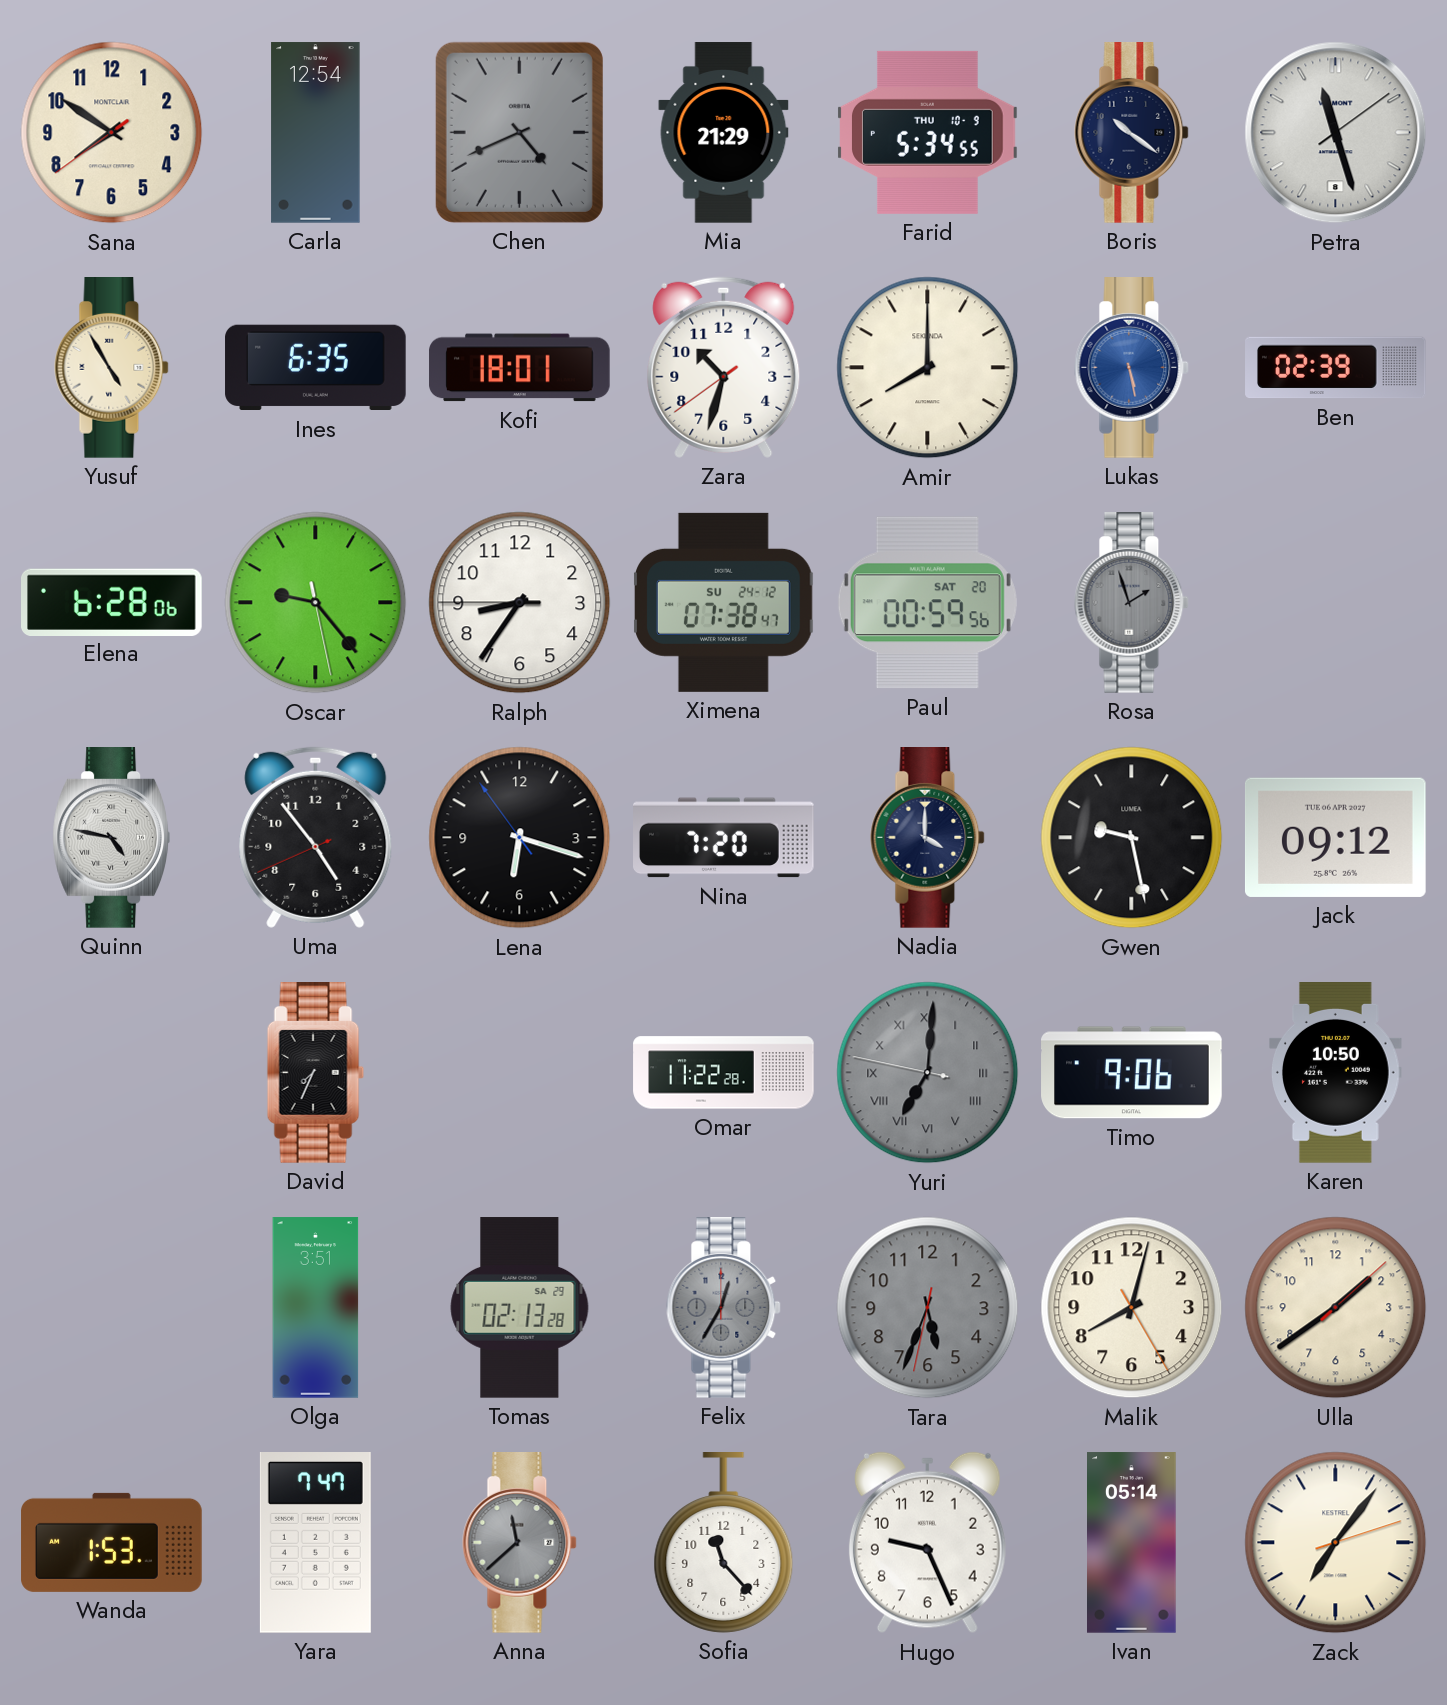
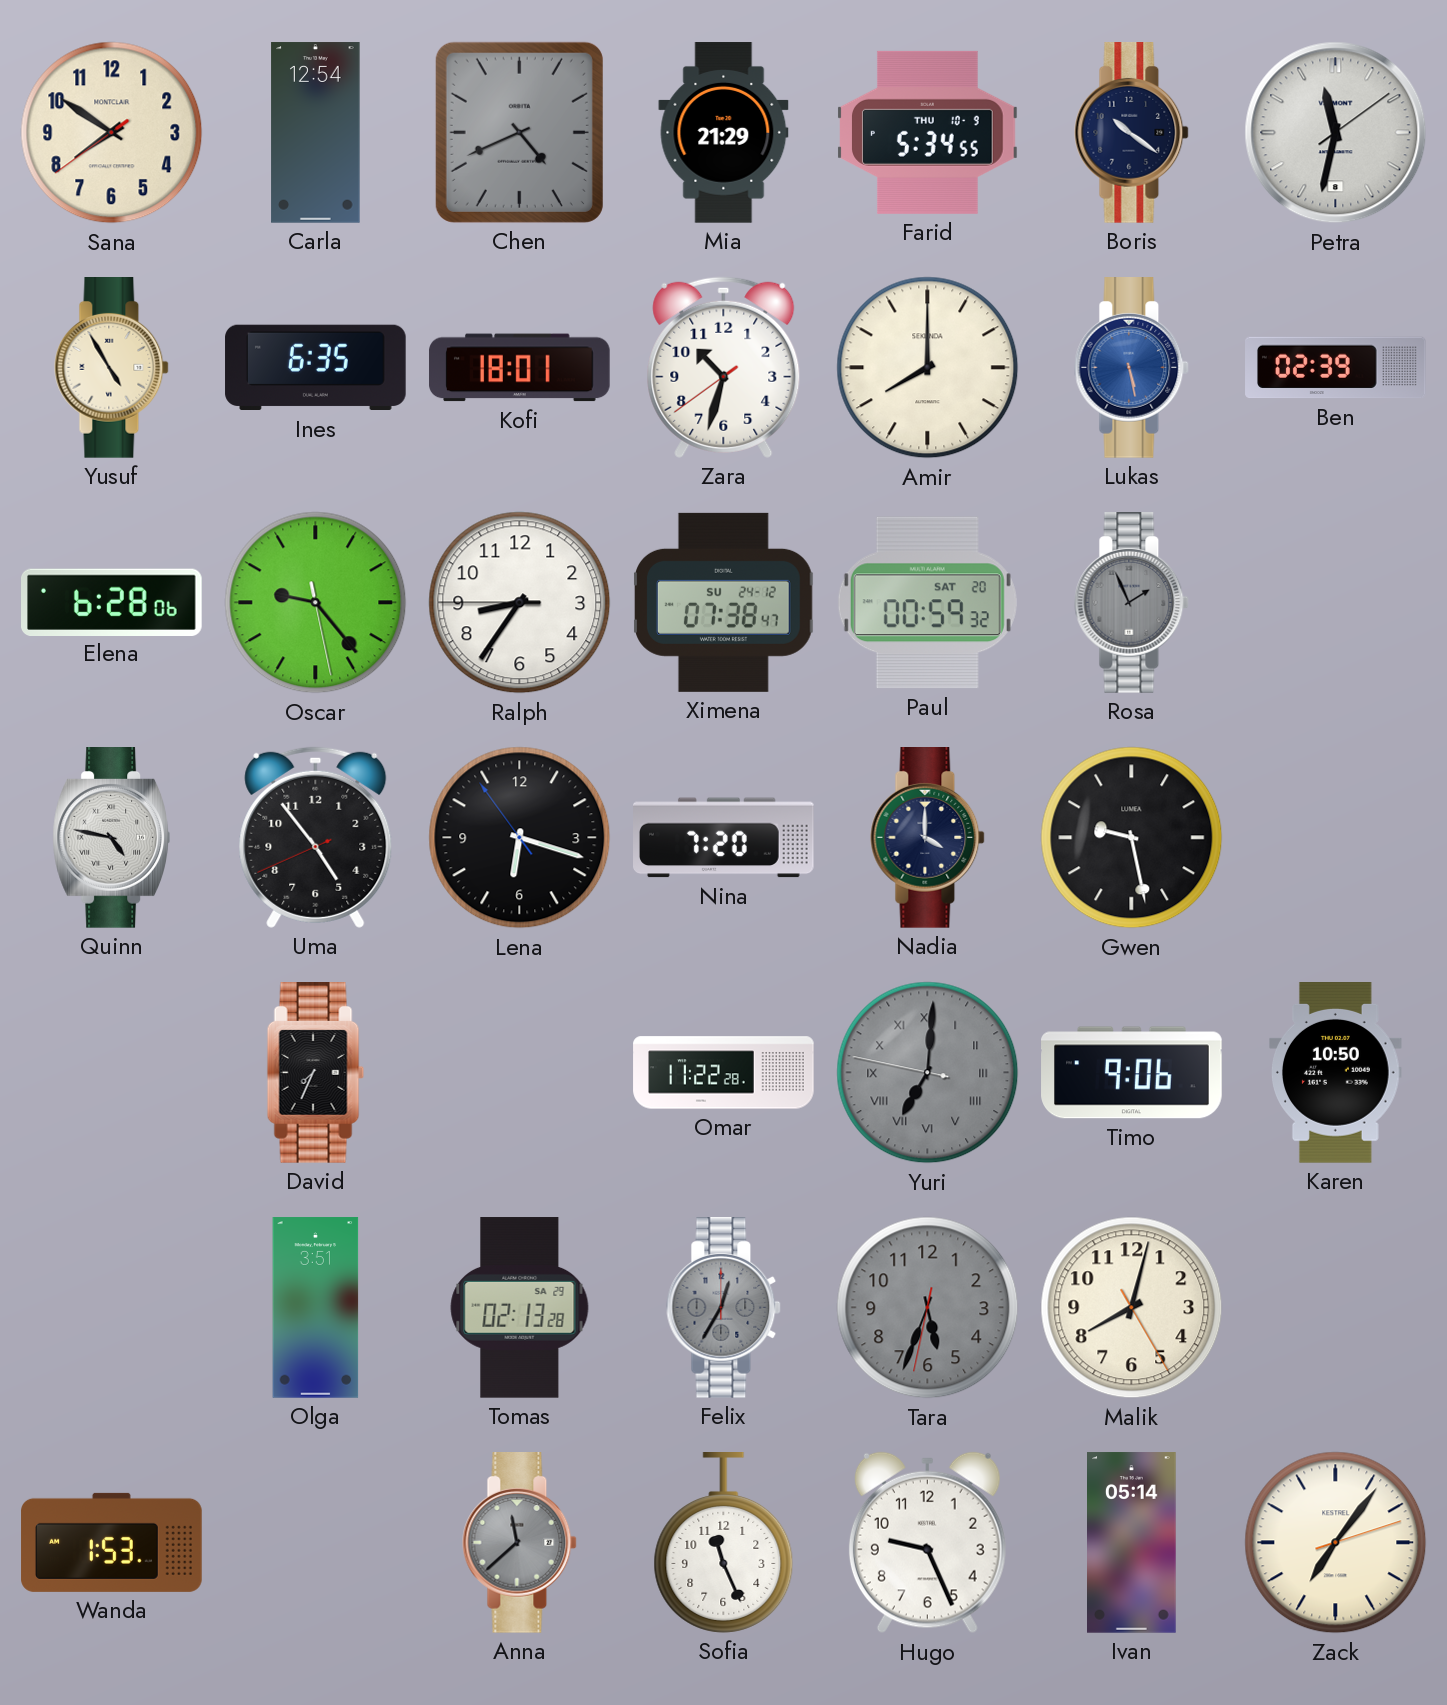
Petra: 11:27 -> 11:32
Paul: 00:59:56 -> 00:59:32
Rosa: 1:57 -> 1:56
Jack: 09:12 -> none
Ulla: 1:39 -> none
Yara: 7:47 -> none
Sofia: 11:23 -> 11:26
